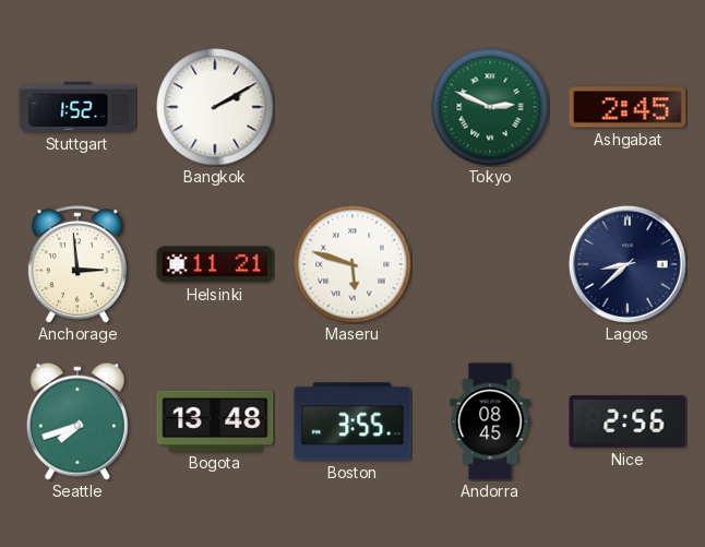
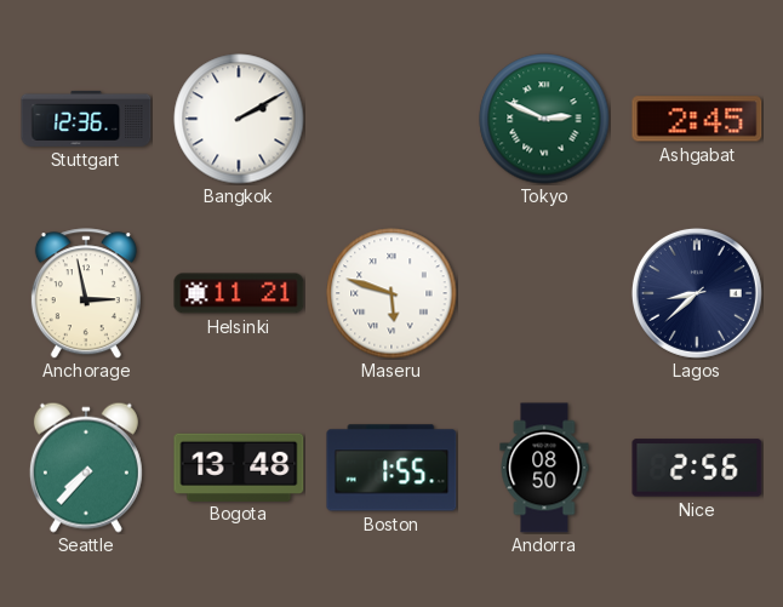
Stuttgart: 1:52 -> 12:36
Anchorage: 2:59 -> 2:58
Seattle: 7:42 -> 7:37
Boston: 3:55 -> 1:55
Andorra: 08:45 -> 08:50
